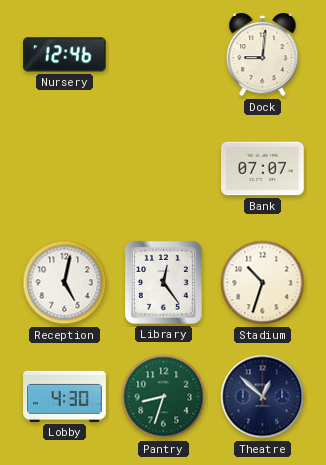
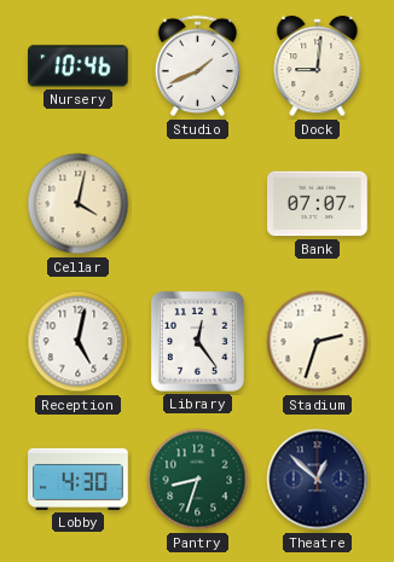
Nursery: 12:46 -> 10:46
Studio: none -> 1:41
Cellar: none -> 4:02
Stadium: 10:33 -> 2:33
